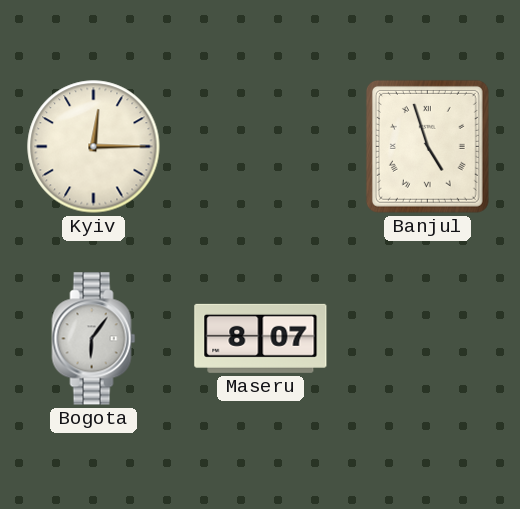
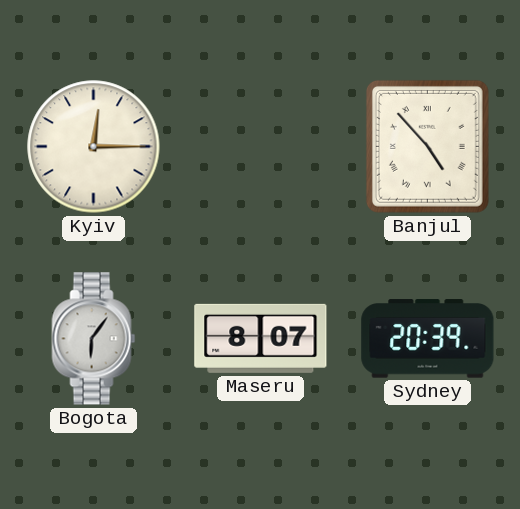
Banjul: 4:57 -> 4:53
Sydney: none -> 20:39
